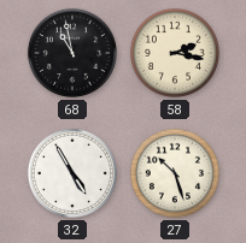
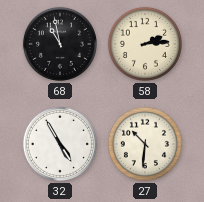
58: 2:17 -> 2:14
27: 10:27 -> 10:31
